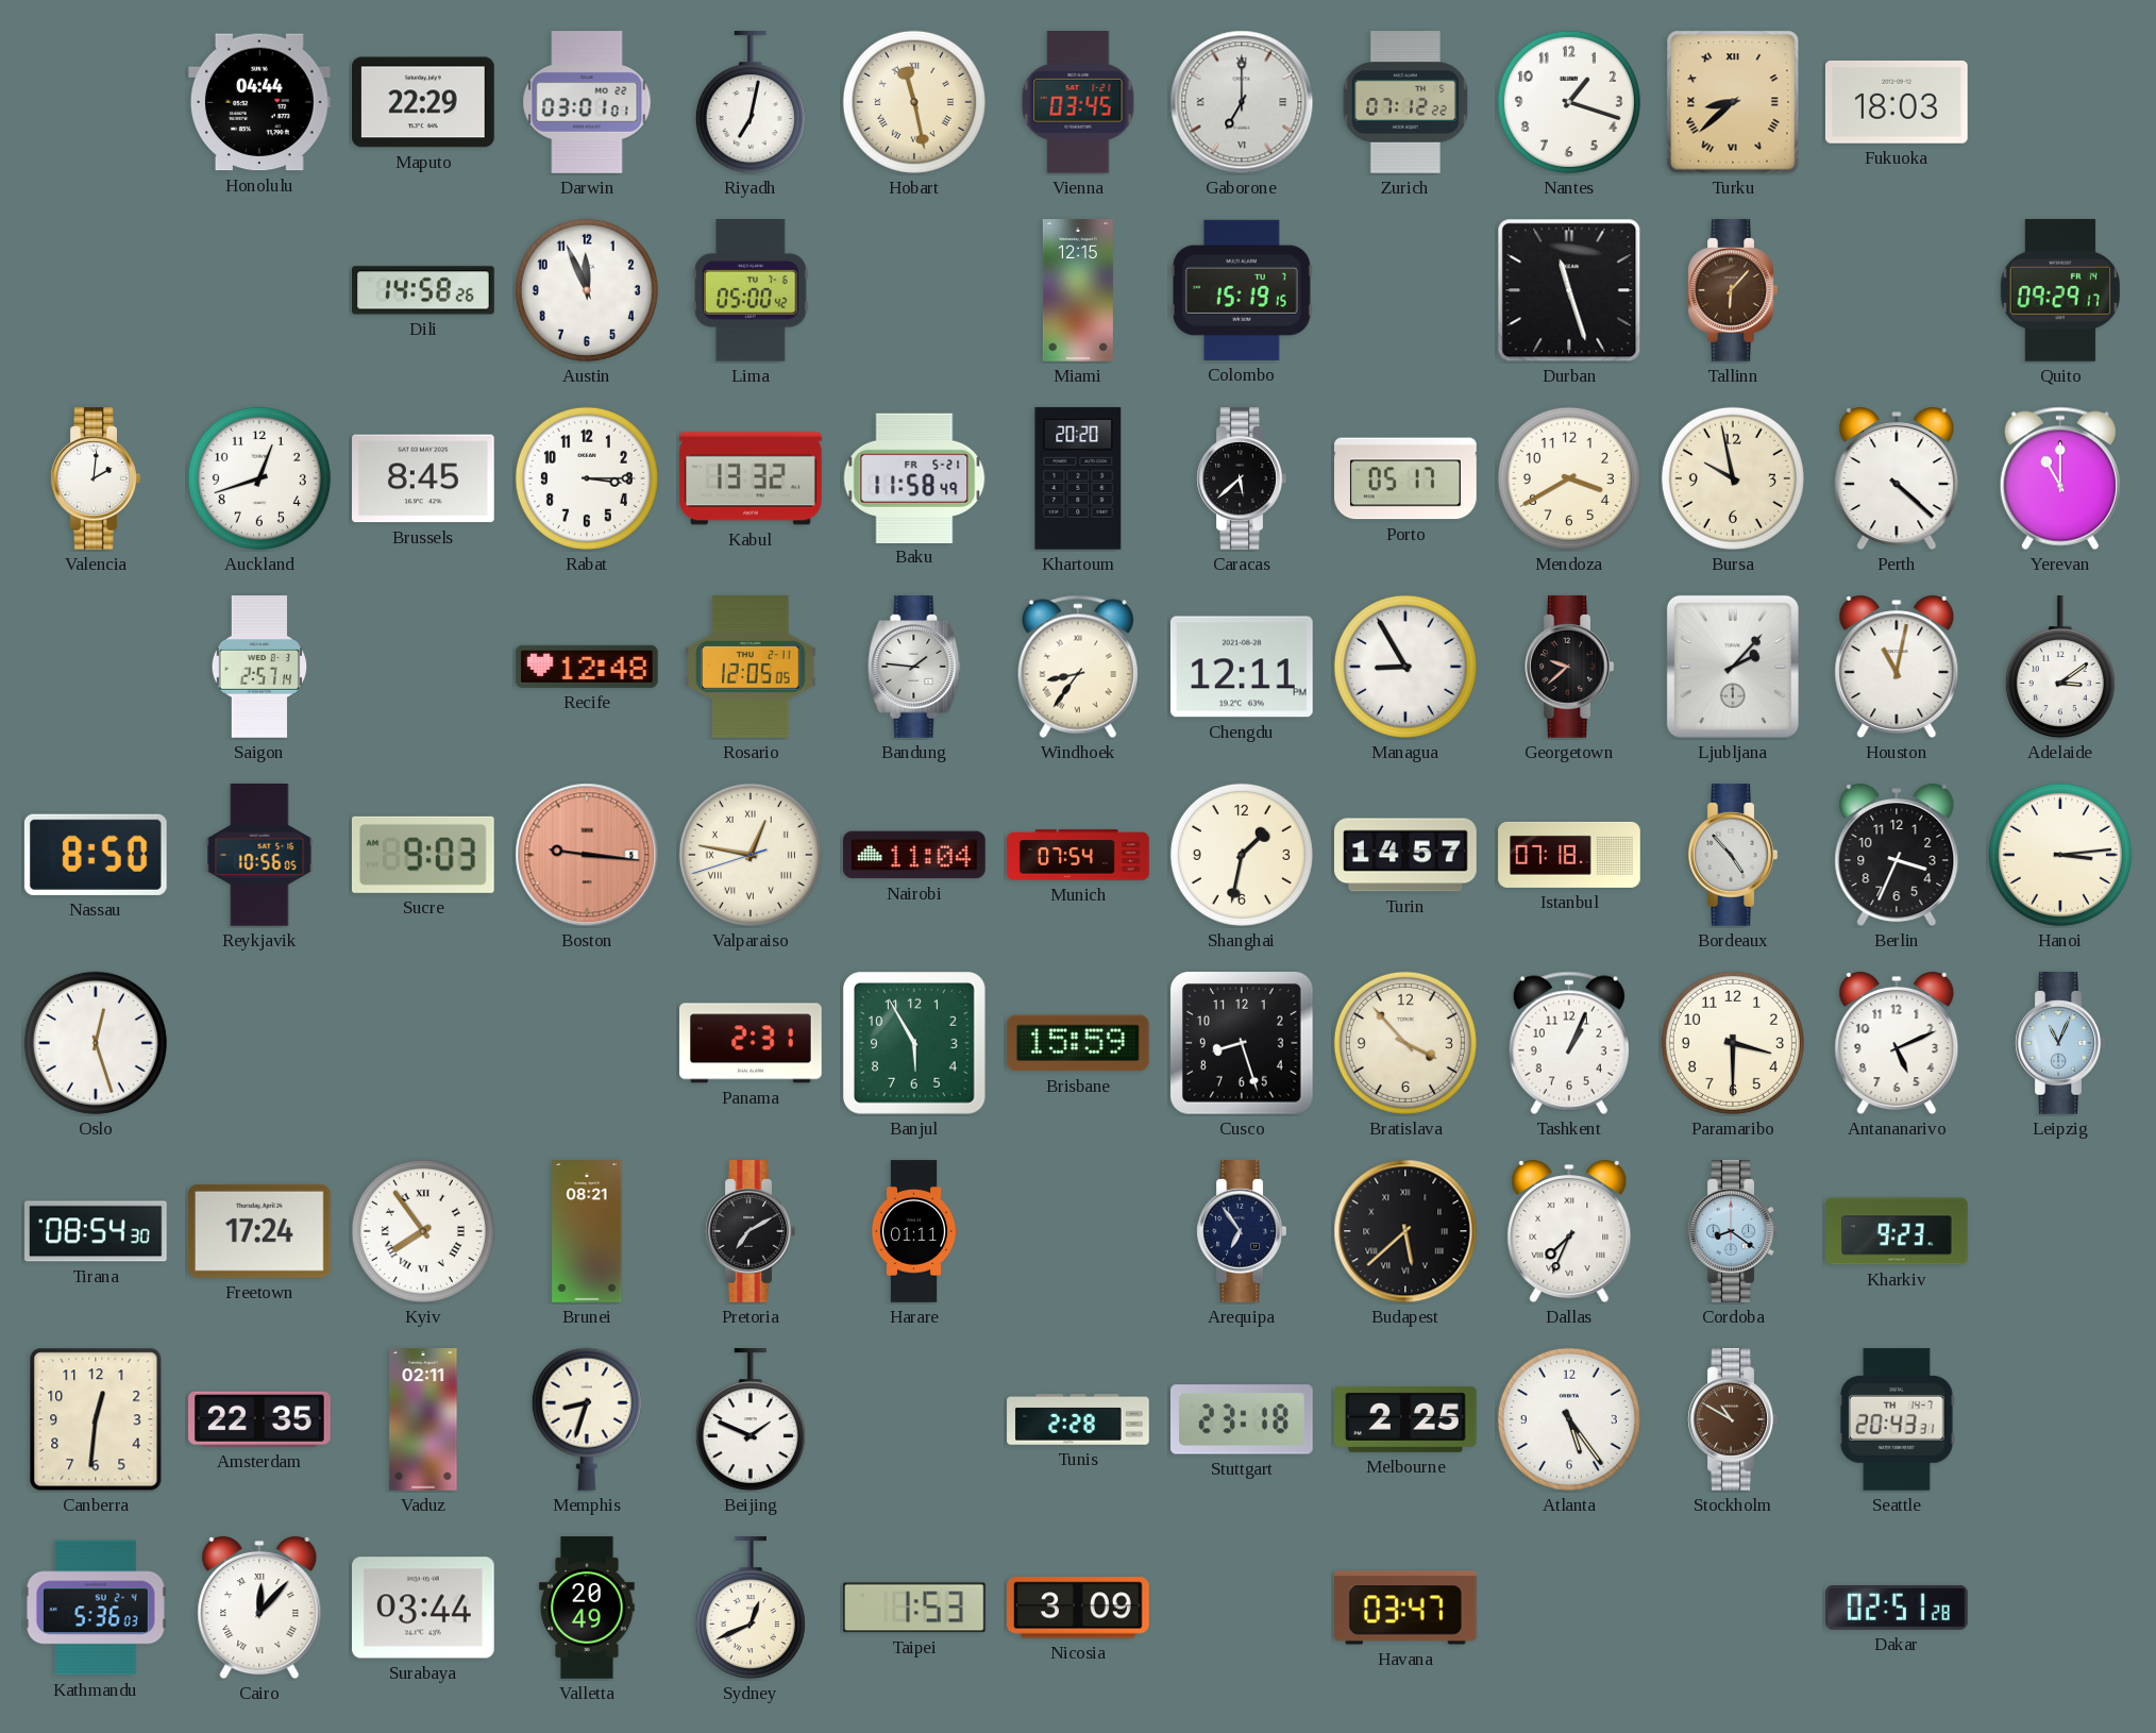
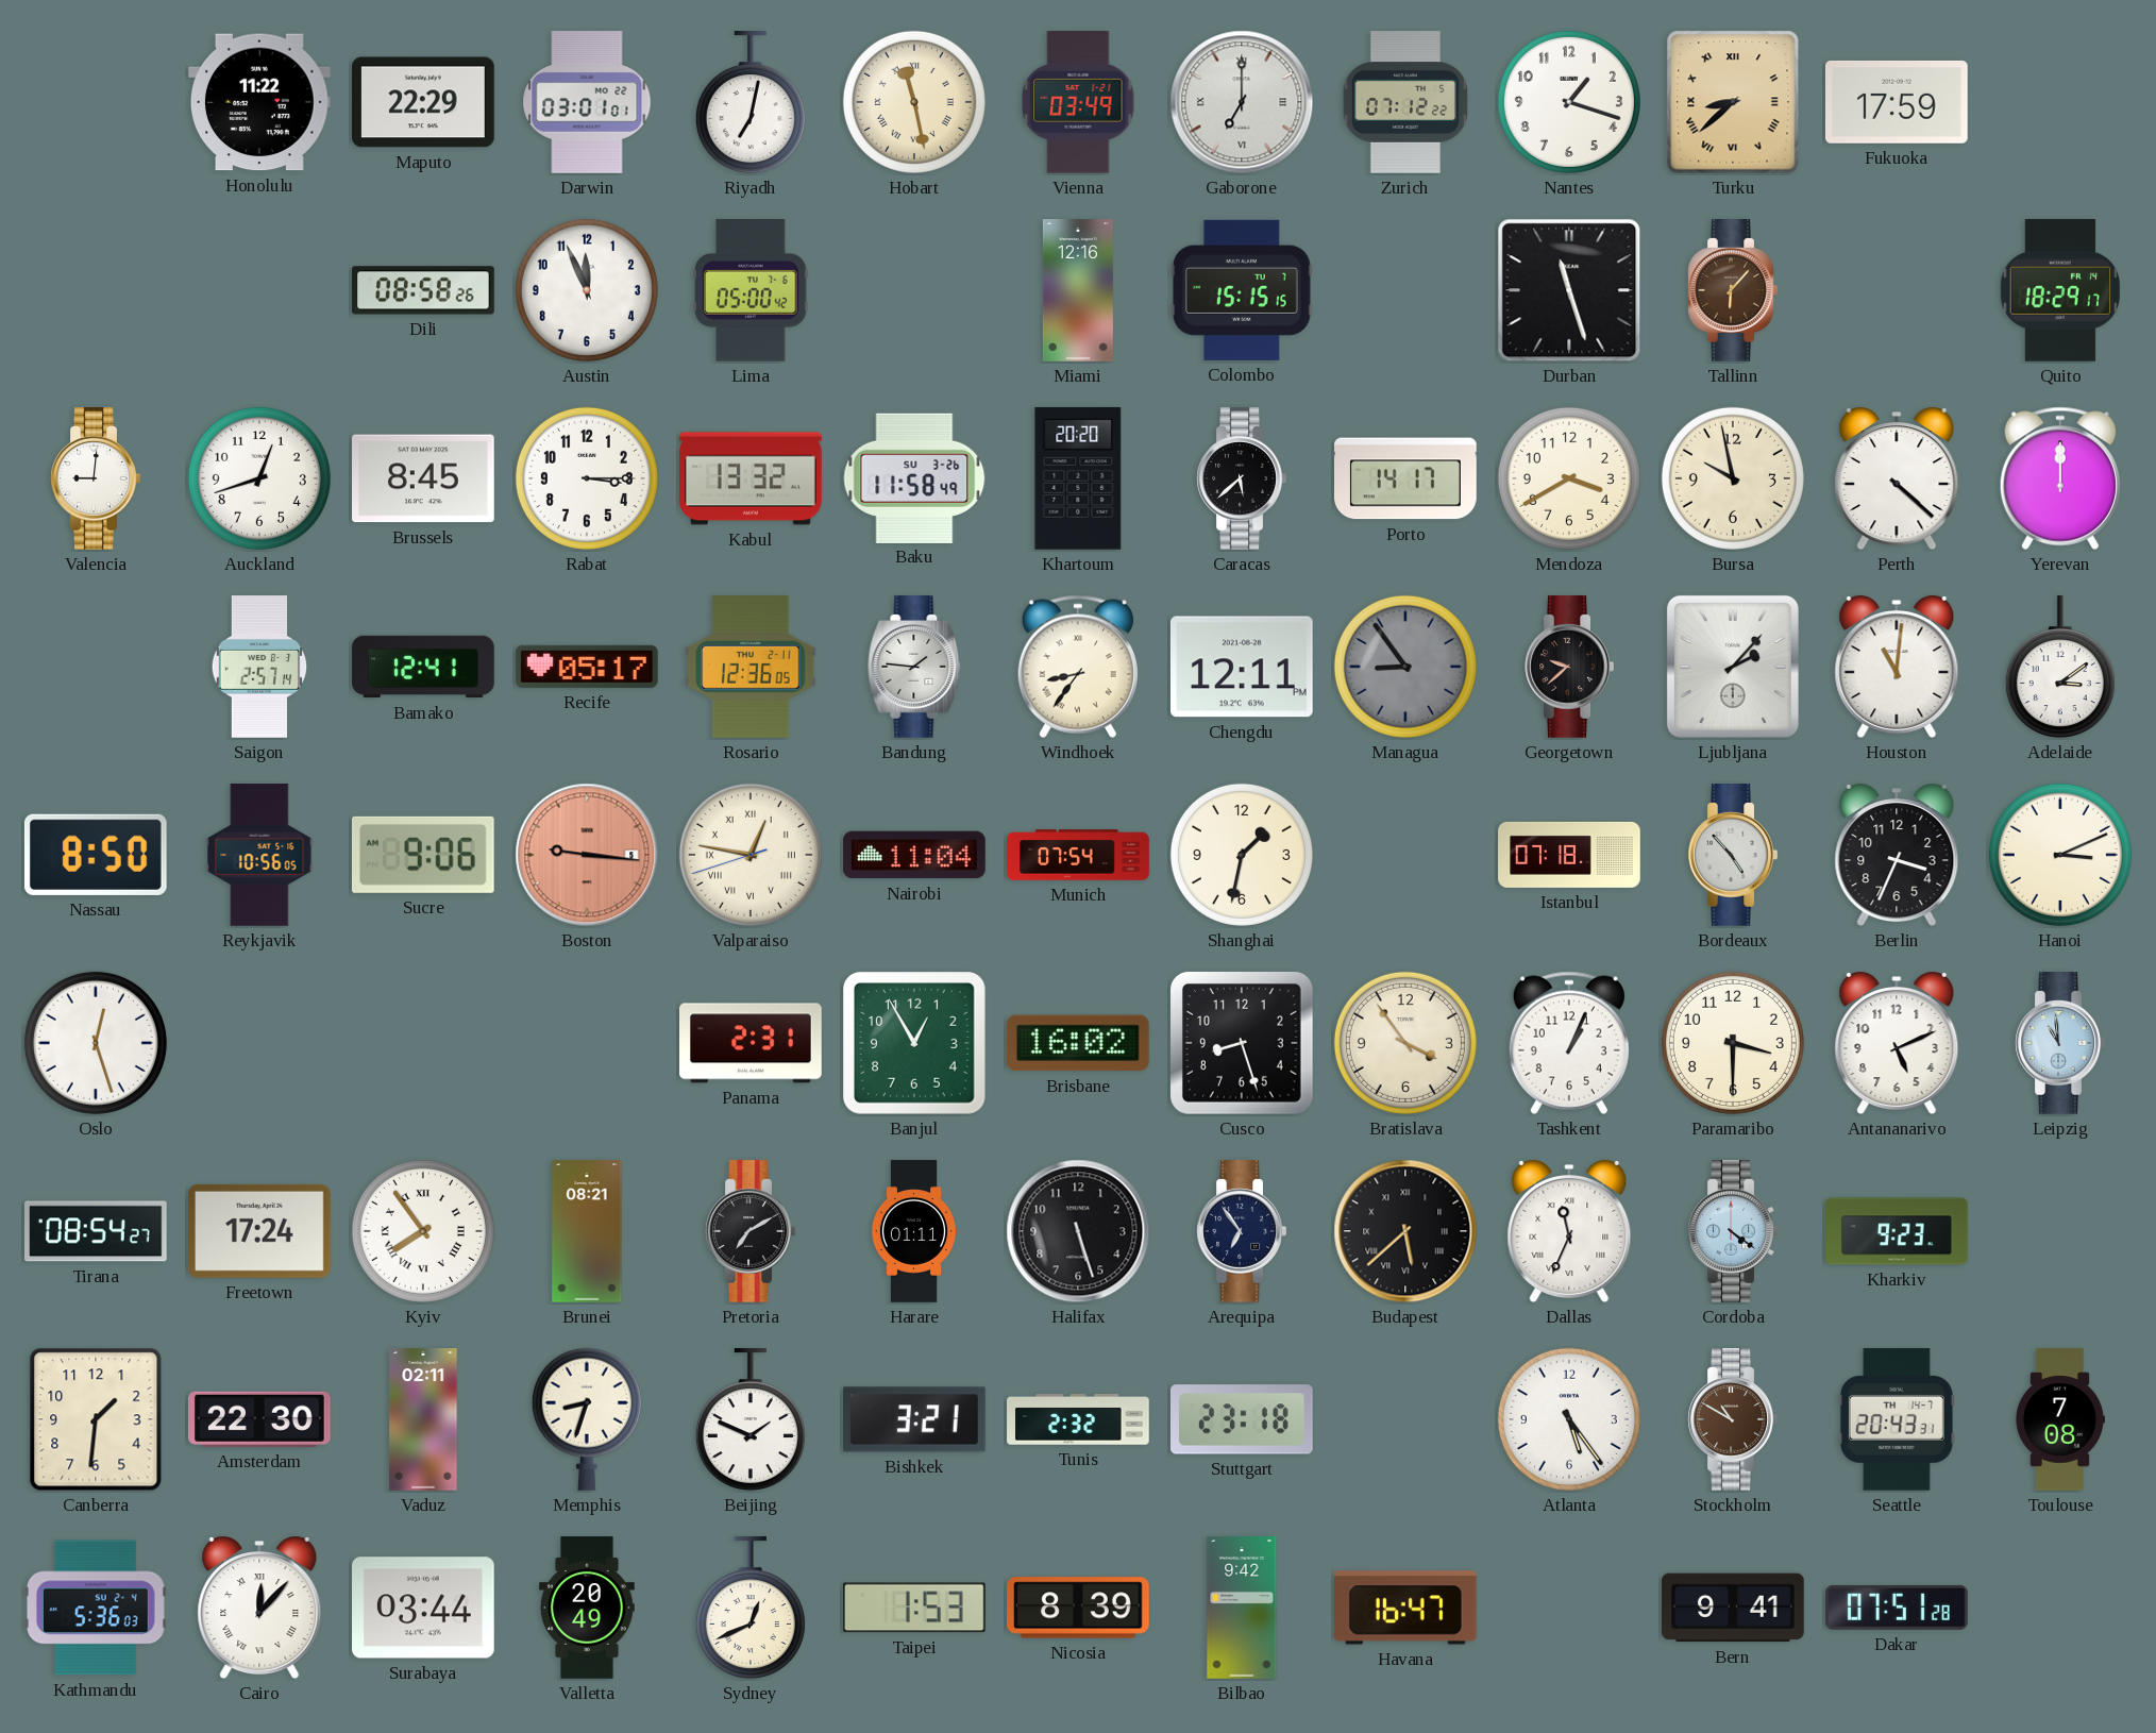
Honolulu: 04:44 -> 11:22
Vienna: 03:45 -> 03:49
Fukuoka: 18:03 -> 17:59
Dili: 14:58 -> 08:58
Miami: 12:15 -> 12:16
Colombo: 15:19 -> 15:15
Quito: 09:29 -> 18:29
Valencia: 2:01 -> 9:01
Baku date: FR 5-21 -> SU 3-26
Porto: 05:17 -> 14:17
Yerevan: 11:00 -> 12:00
Bamako: none -> 12:41
Recife: 12:48 -> 05:17
Rosario: 12:05 -> 12:36
Managua: 8:55 -> 8:54
Managua dial: white -> grey
Houston: 11:02 -> 11:01
Sucre: 9:03 -> 9:06
Turin: 14:57 -> none
Hanoi: 3:14 -> 3:11
Banjul: 5:55 -> 12:55
Brisbane: 15:59 -> 16:02
Bratislava: 3:53 -> 3:54
Leipzig: 11:04 -> 10:59
Tirana: 08:54:30 -> 08:54:27
Halifax: none -> 5:27
Dallas: 7:34 -> 11:34
Cordoba: 8:21 -> 4:21
Canberra: 12:31 -> 1:31
Amsterdam: 22:35 -> 22:30
Bishkek: none -> 3:21
Tunis: 2:28 -> 2:32
Melbourne: 2:25 -> none
Toulouse: none -> 7:08
Nicosia: 3:09 -> 8:39
Bilbao: none -> 9:42
Havana: 03:47 -> 16:47
Bern: none -> 9:41
Dakar: 02:51 -> 07:51
